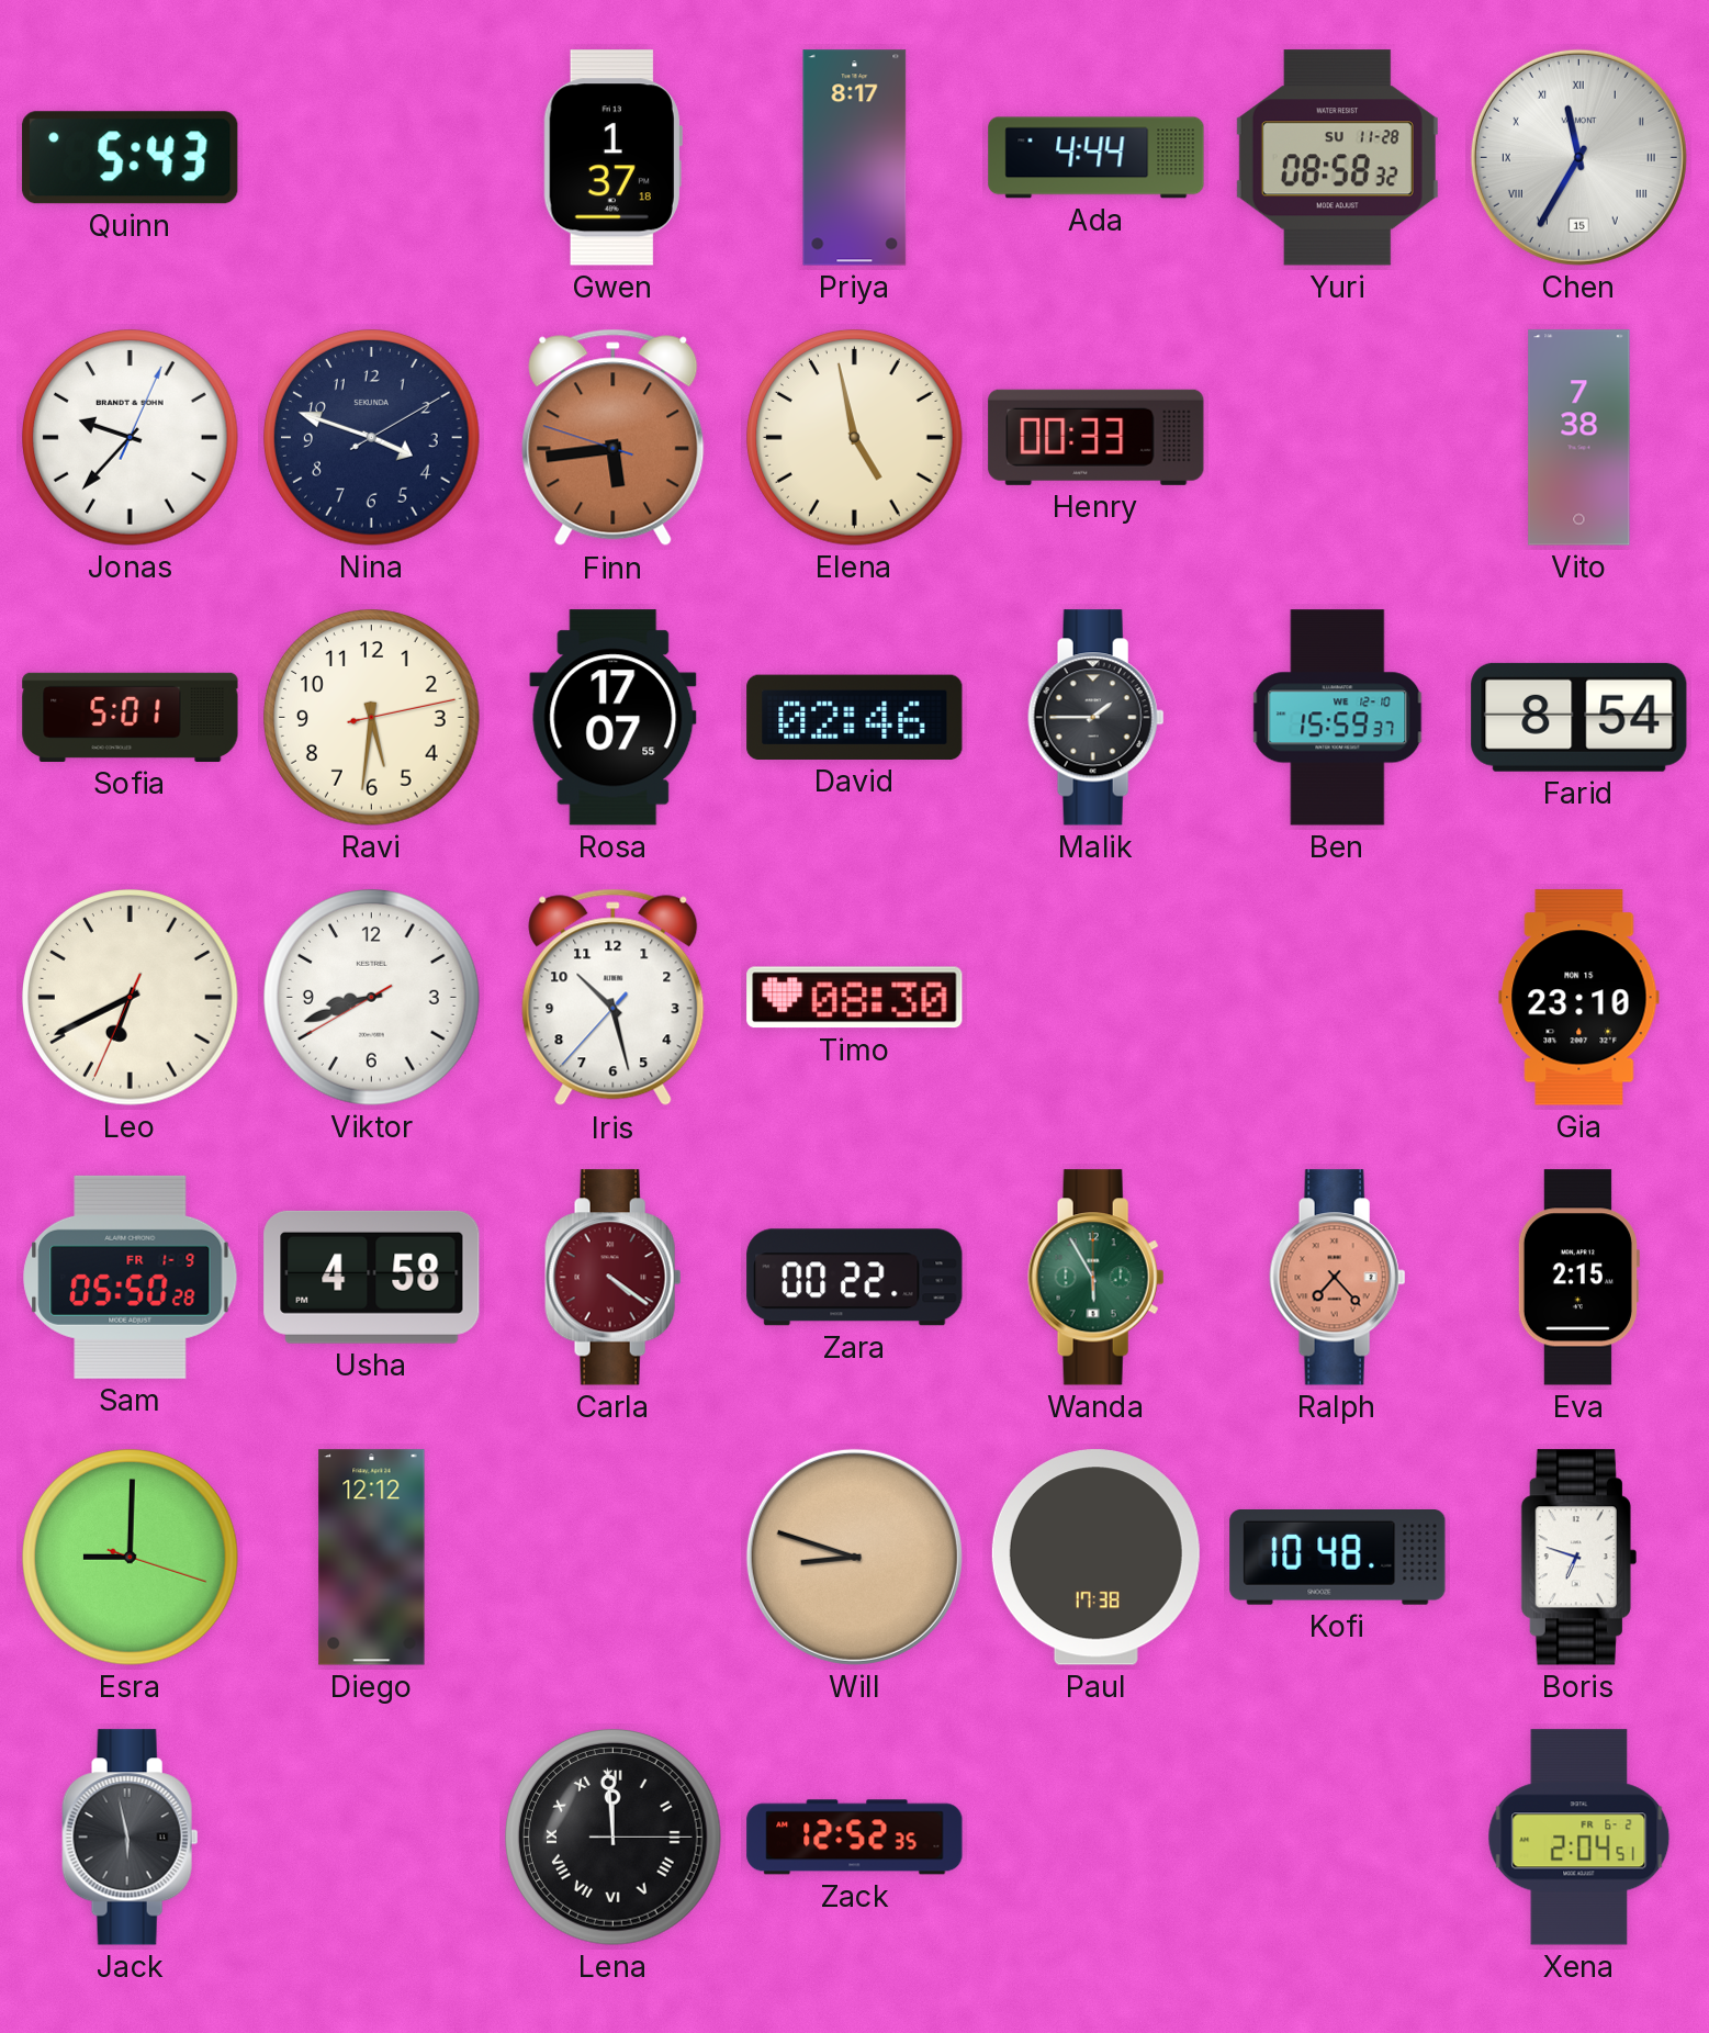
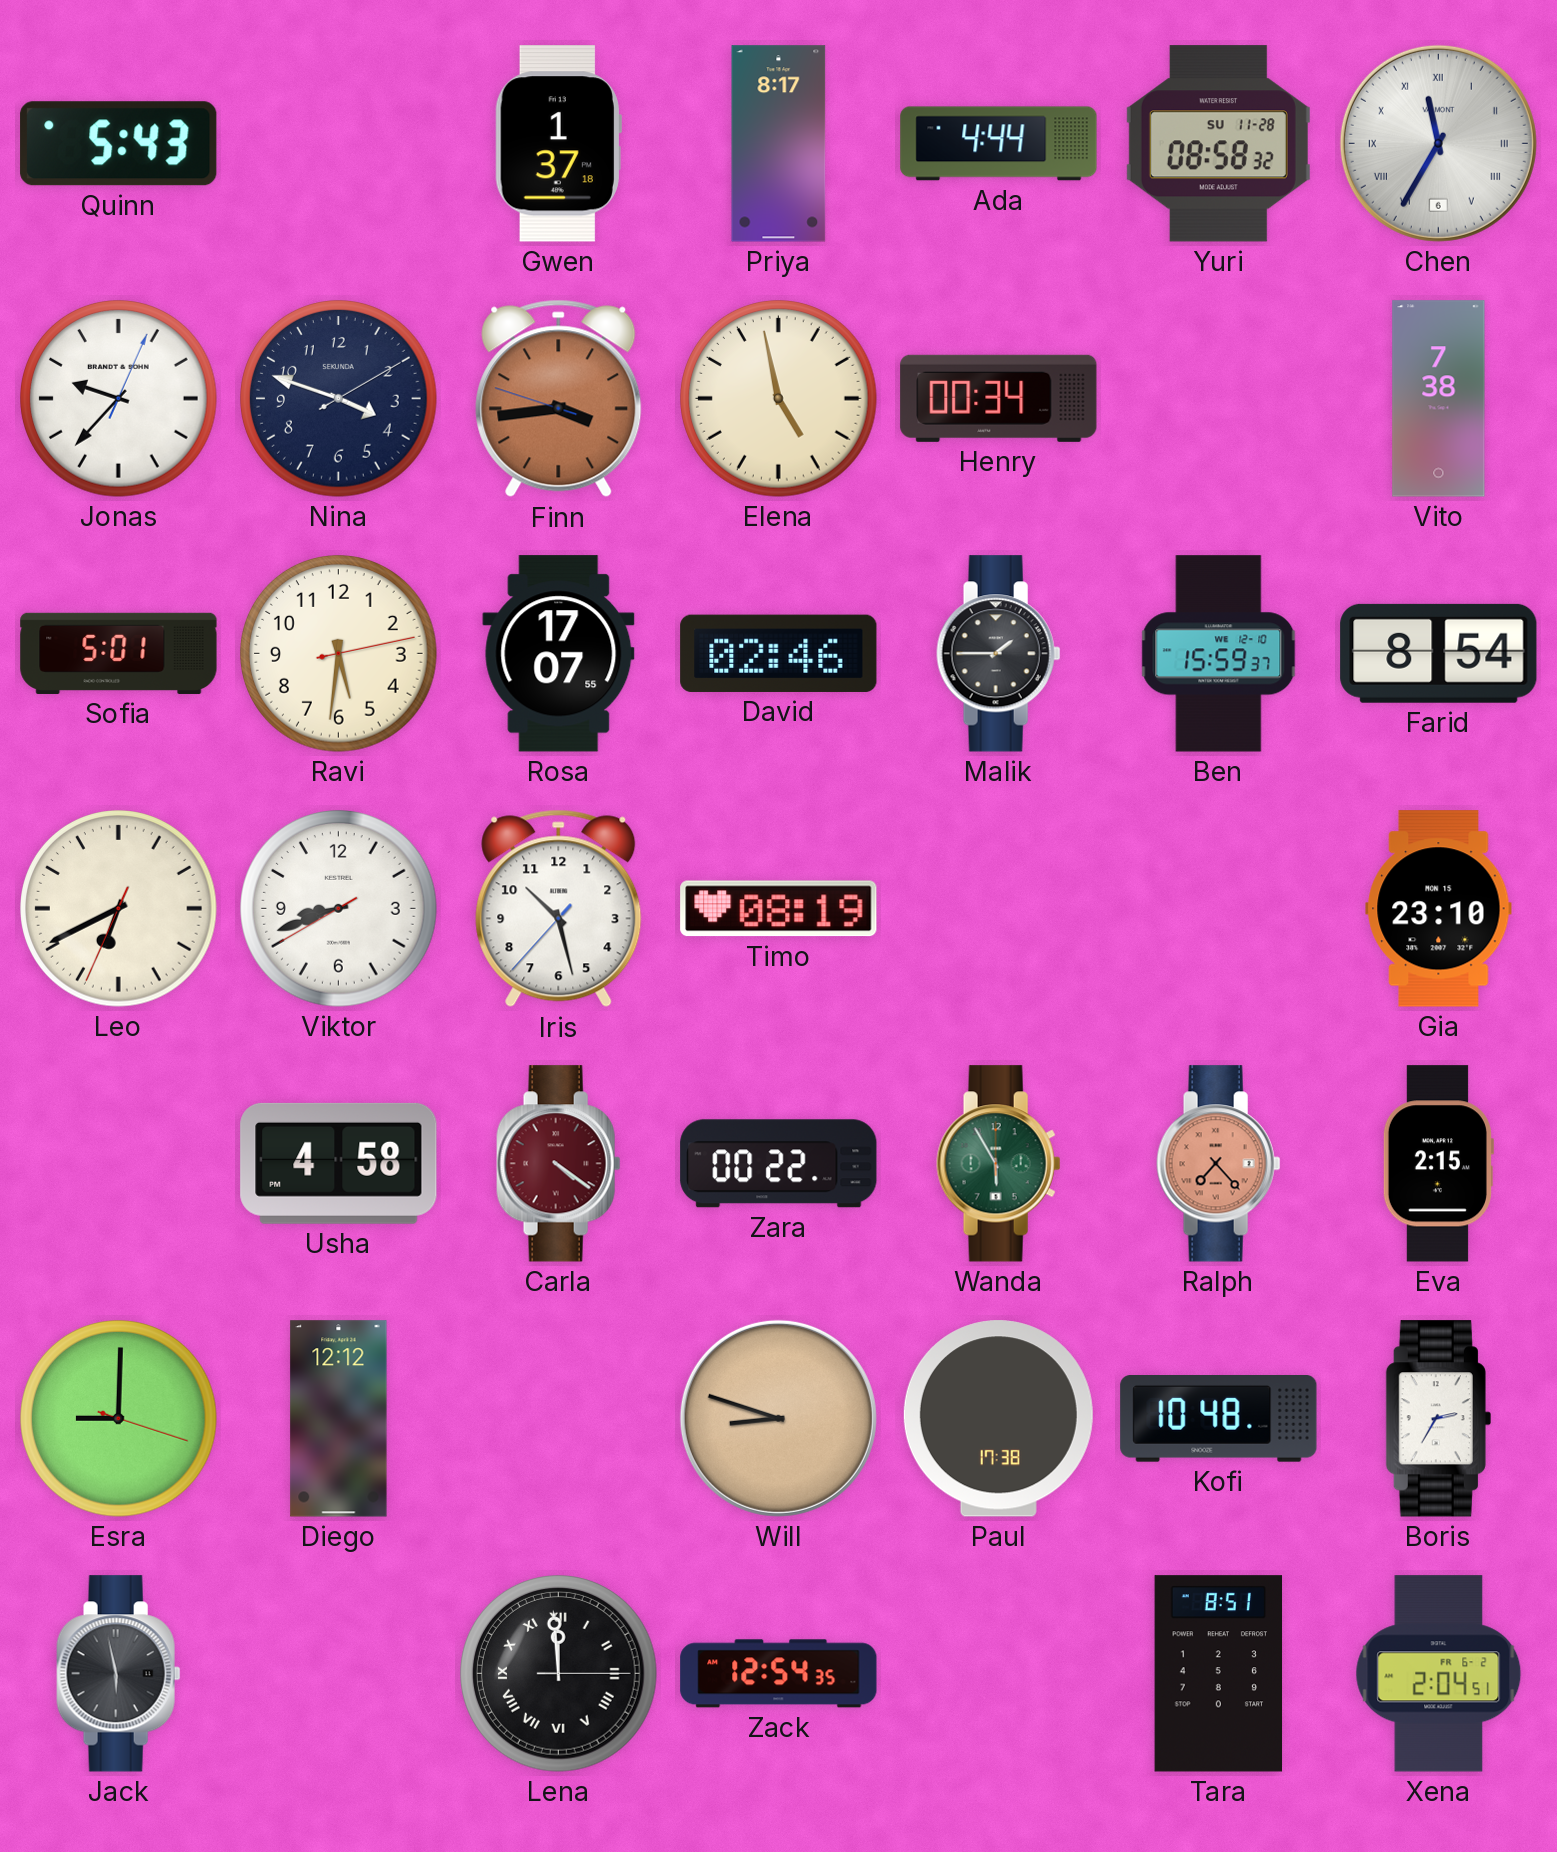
Chen date: 15 -> 6
Finn: 5:43 -> 3:43
Henry: 00:33 -> 00:34
Timo: 08:30 -> 08:19
Sam: 05:50 -> none
Boris: 6:48 -> 2:35
Zack: 12:52 -> 12:54
Tara: none -> 8:51
